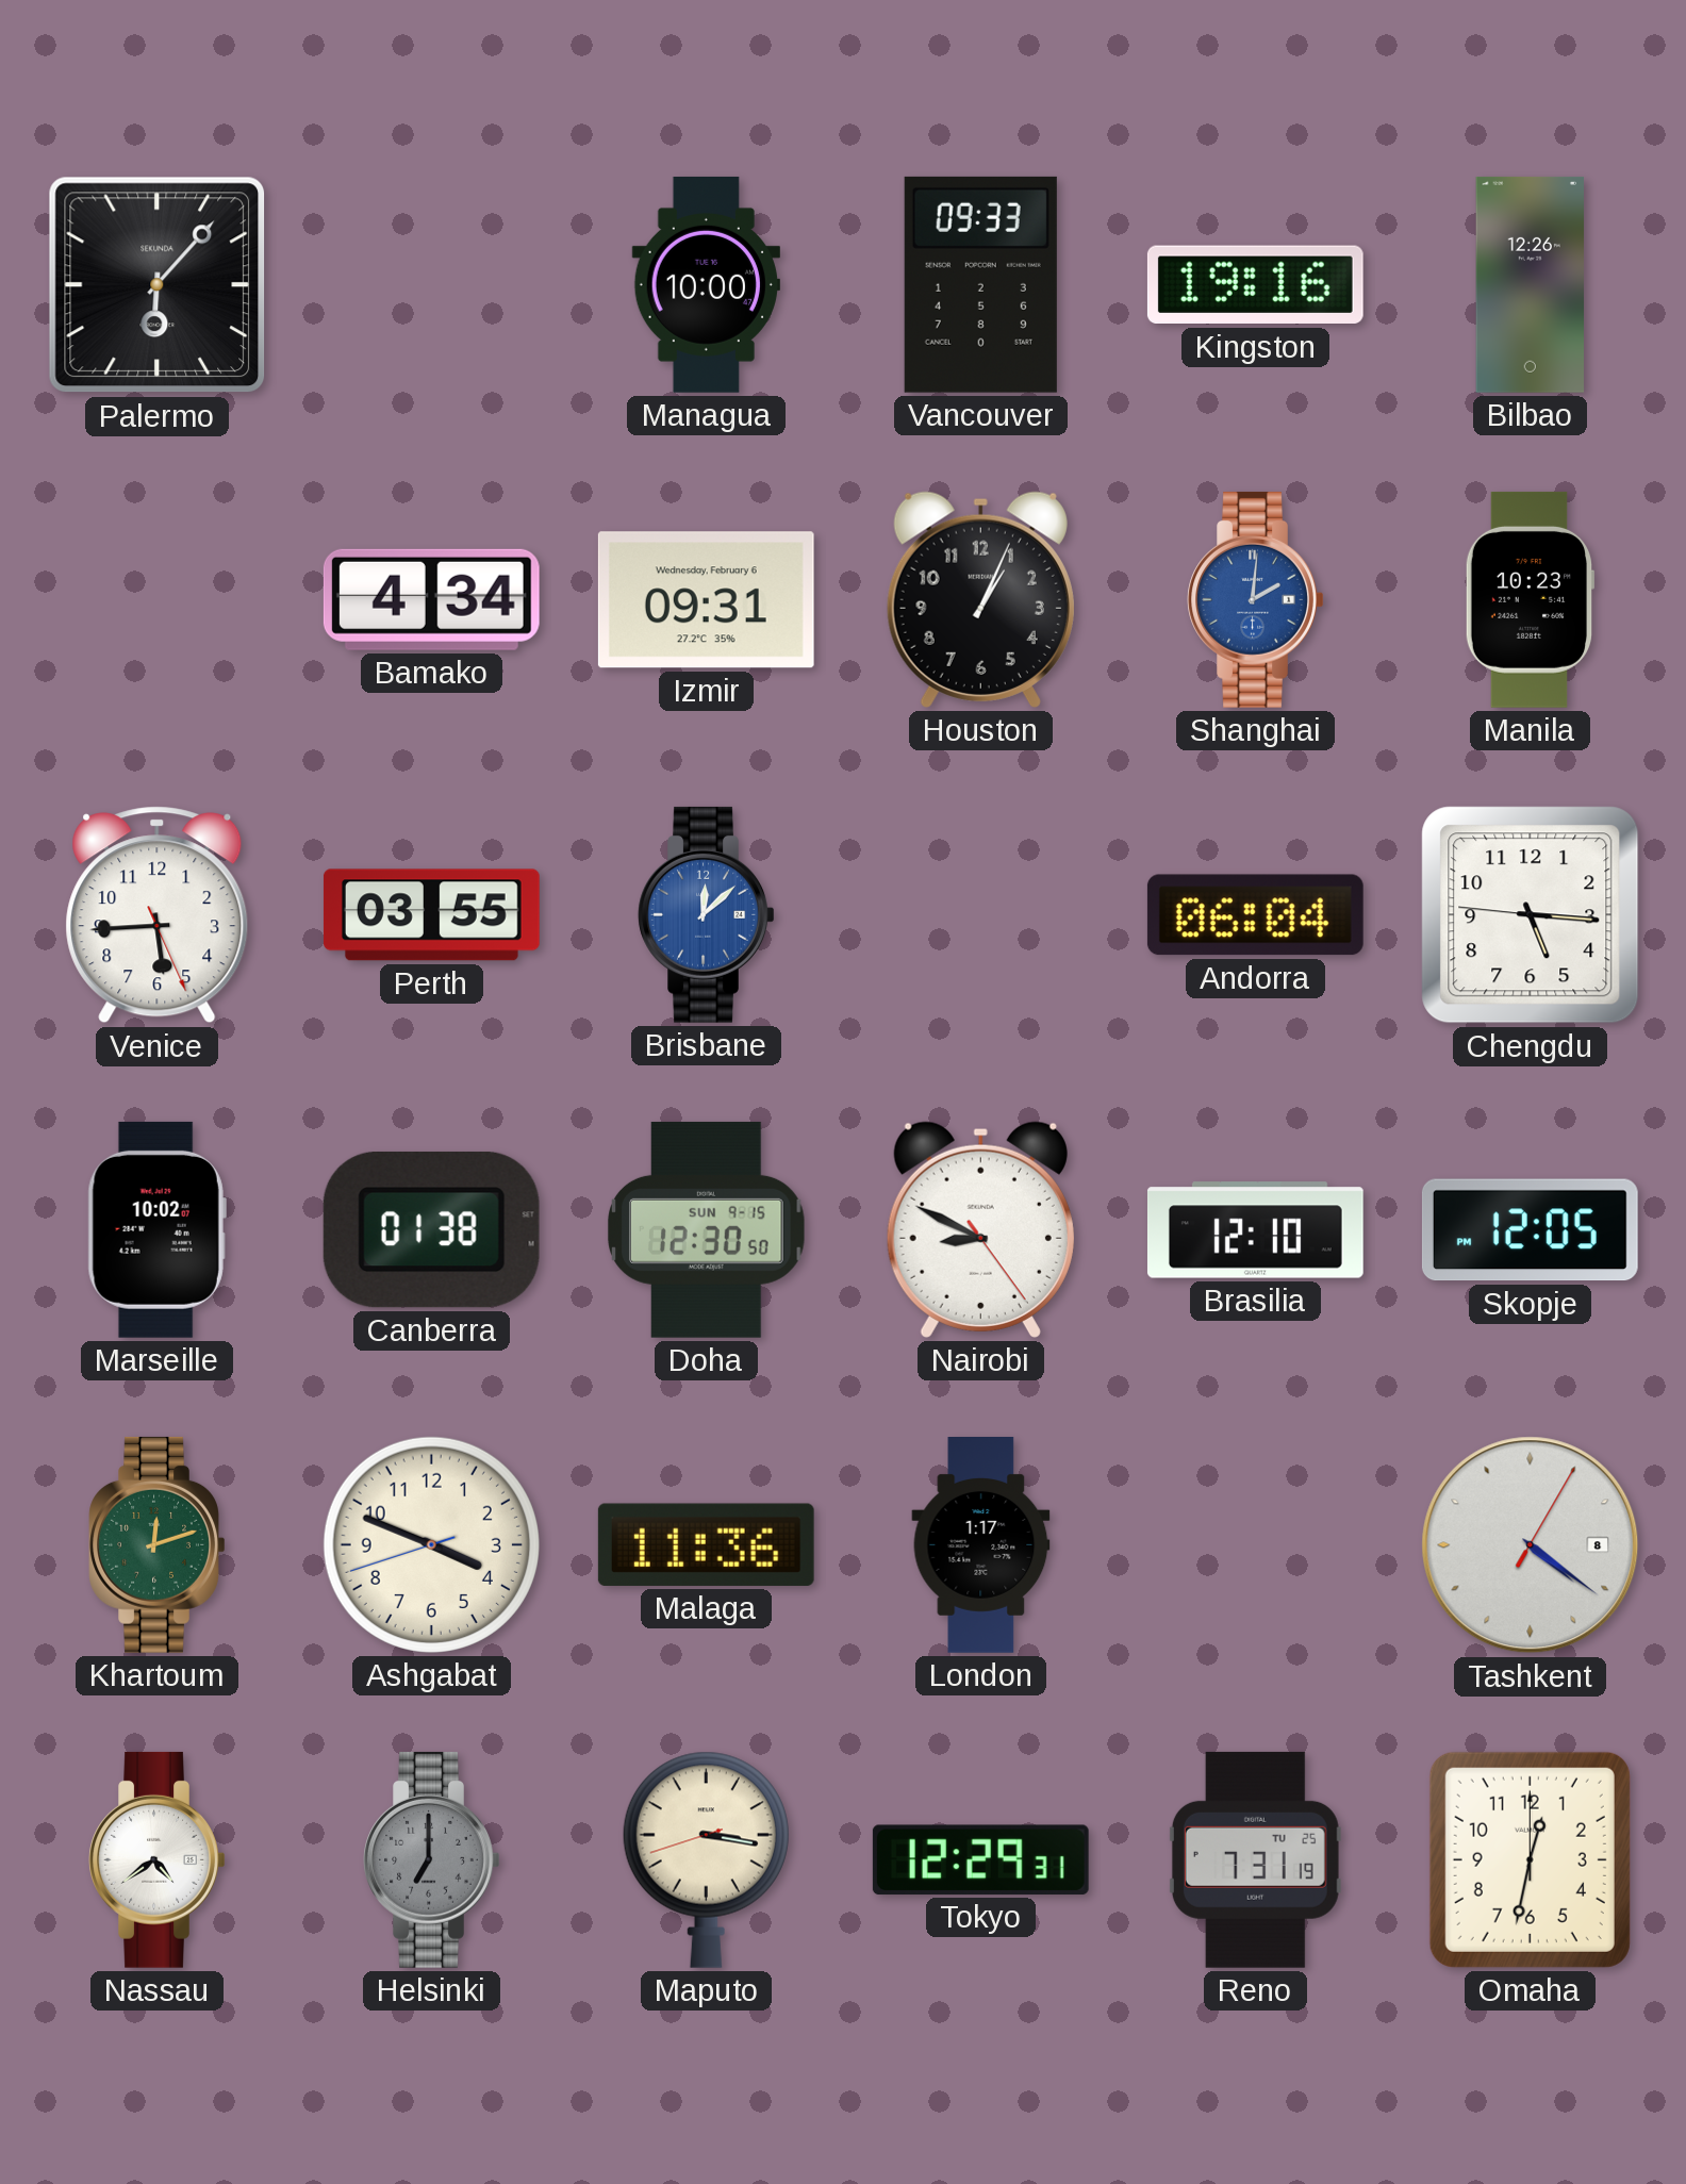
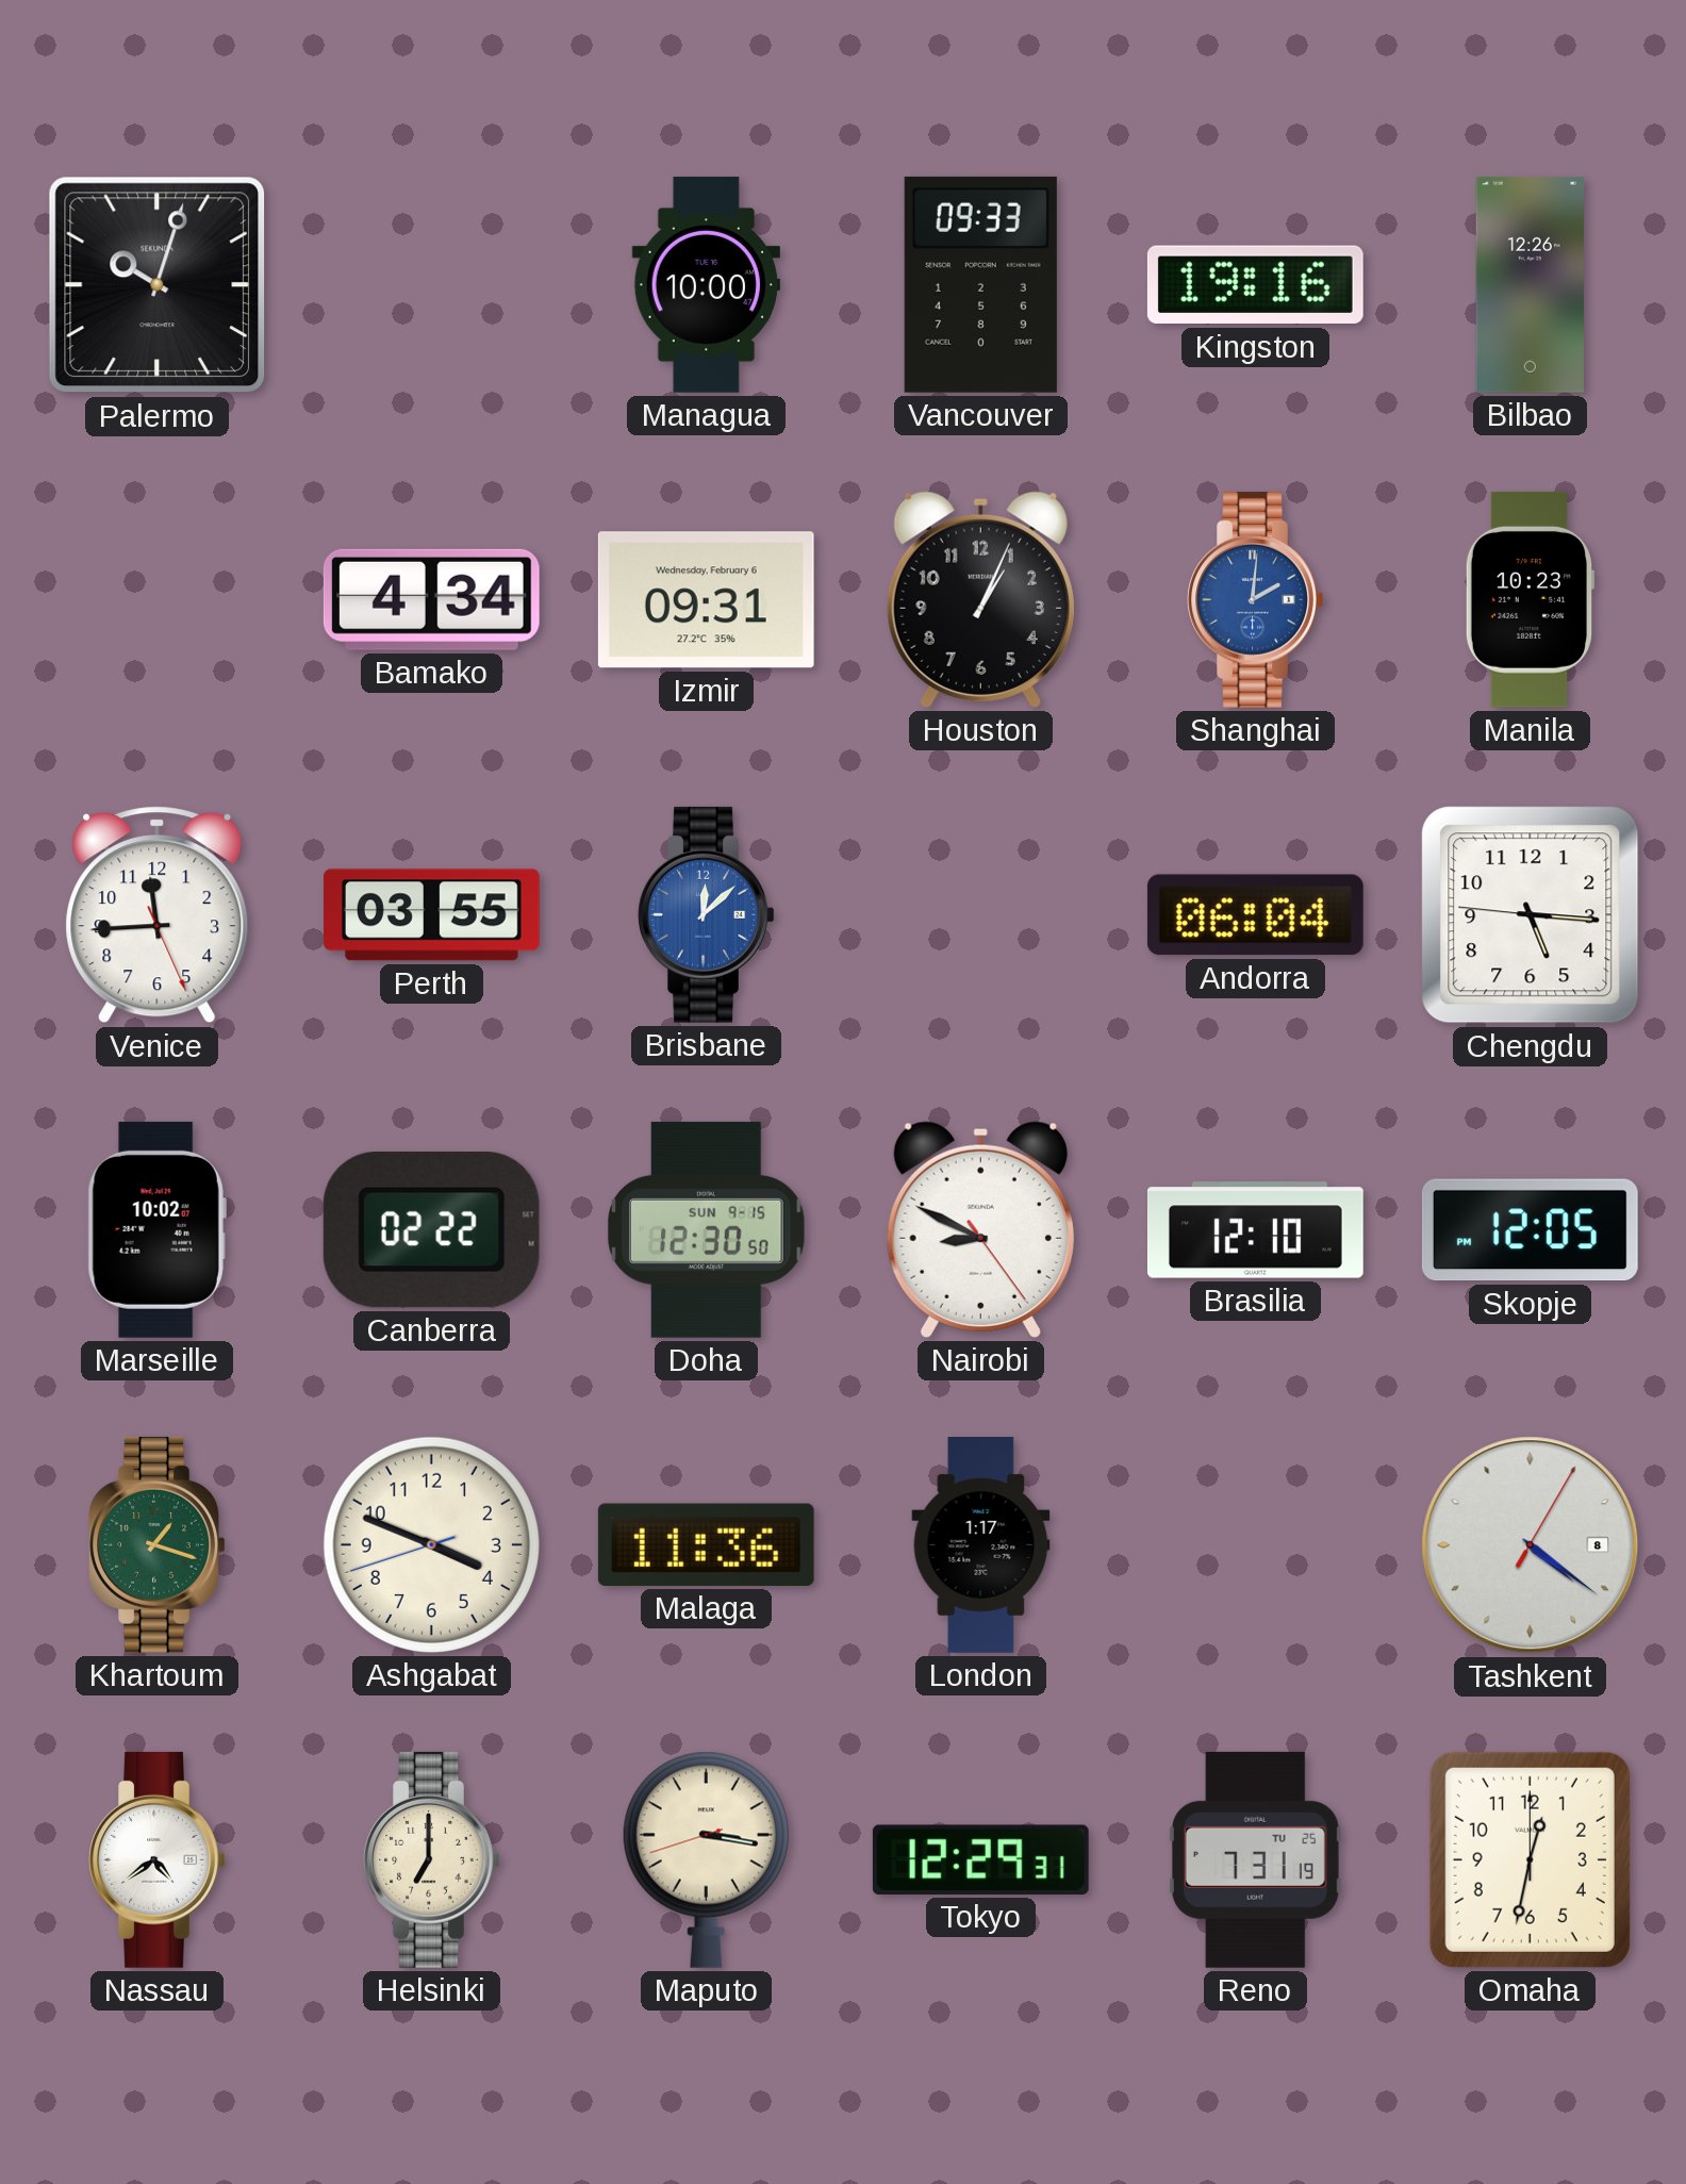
Palermo: 6:07 -> 10:03
Venice: 5:44 -> 11:44
Canberra: 01:38 -> 02:22
Khartoum: 12:12 -> 1:18
Helsinki dial: grey -> cream
